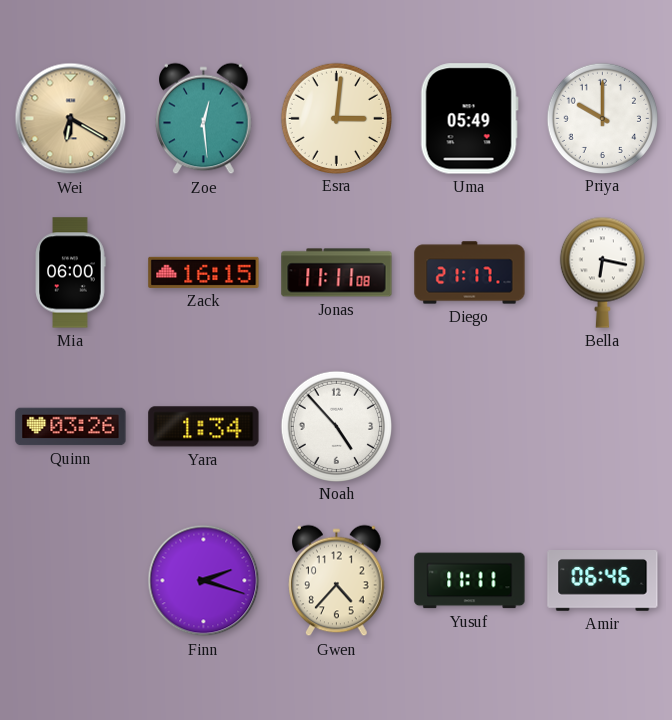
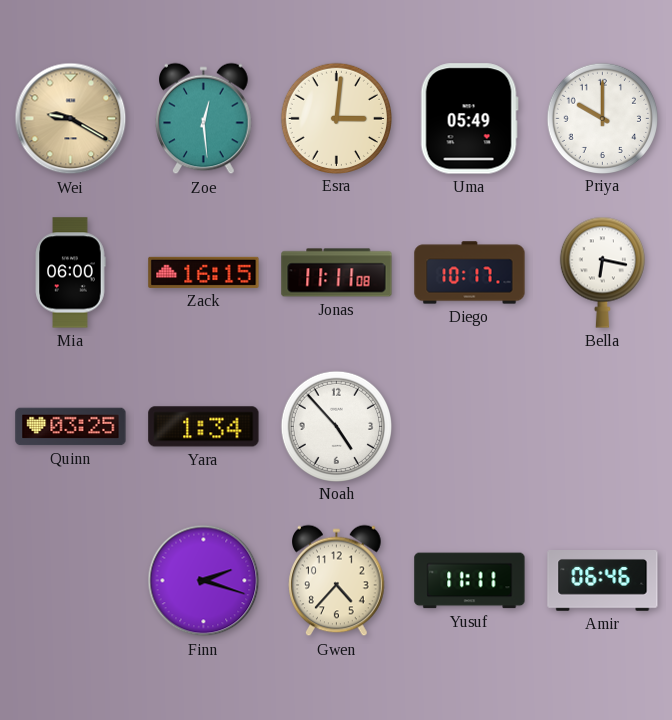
Wei: 6:20 -> 9:20
Diego: 21:17 -> 10:17
Quinn: 03:26 -> 03:25
